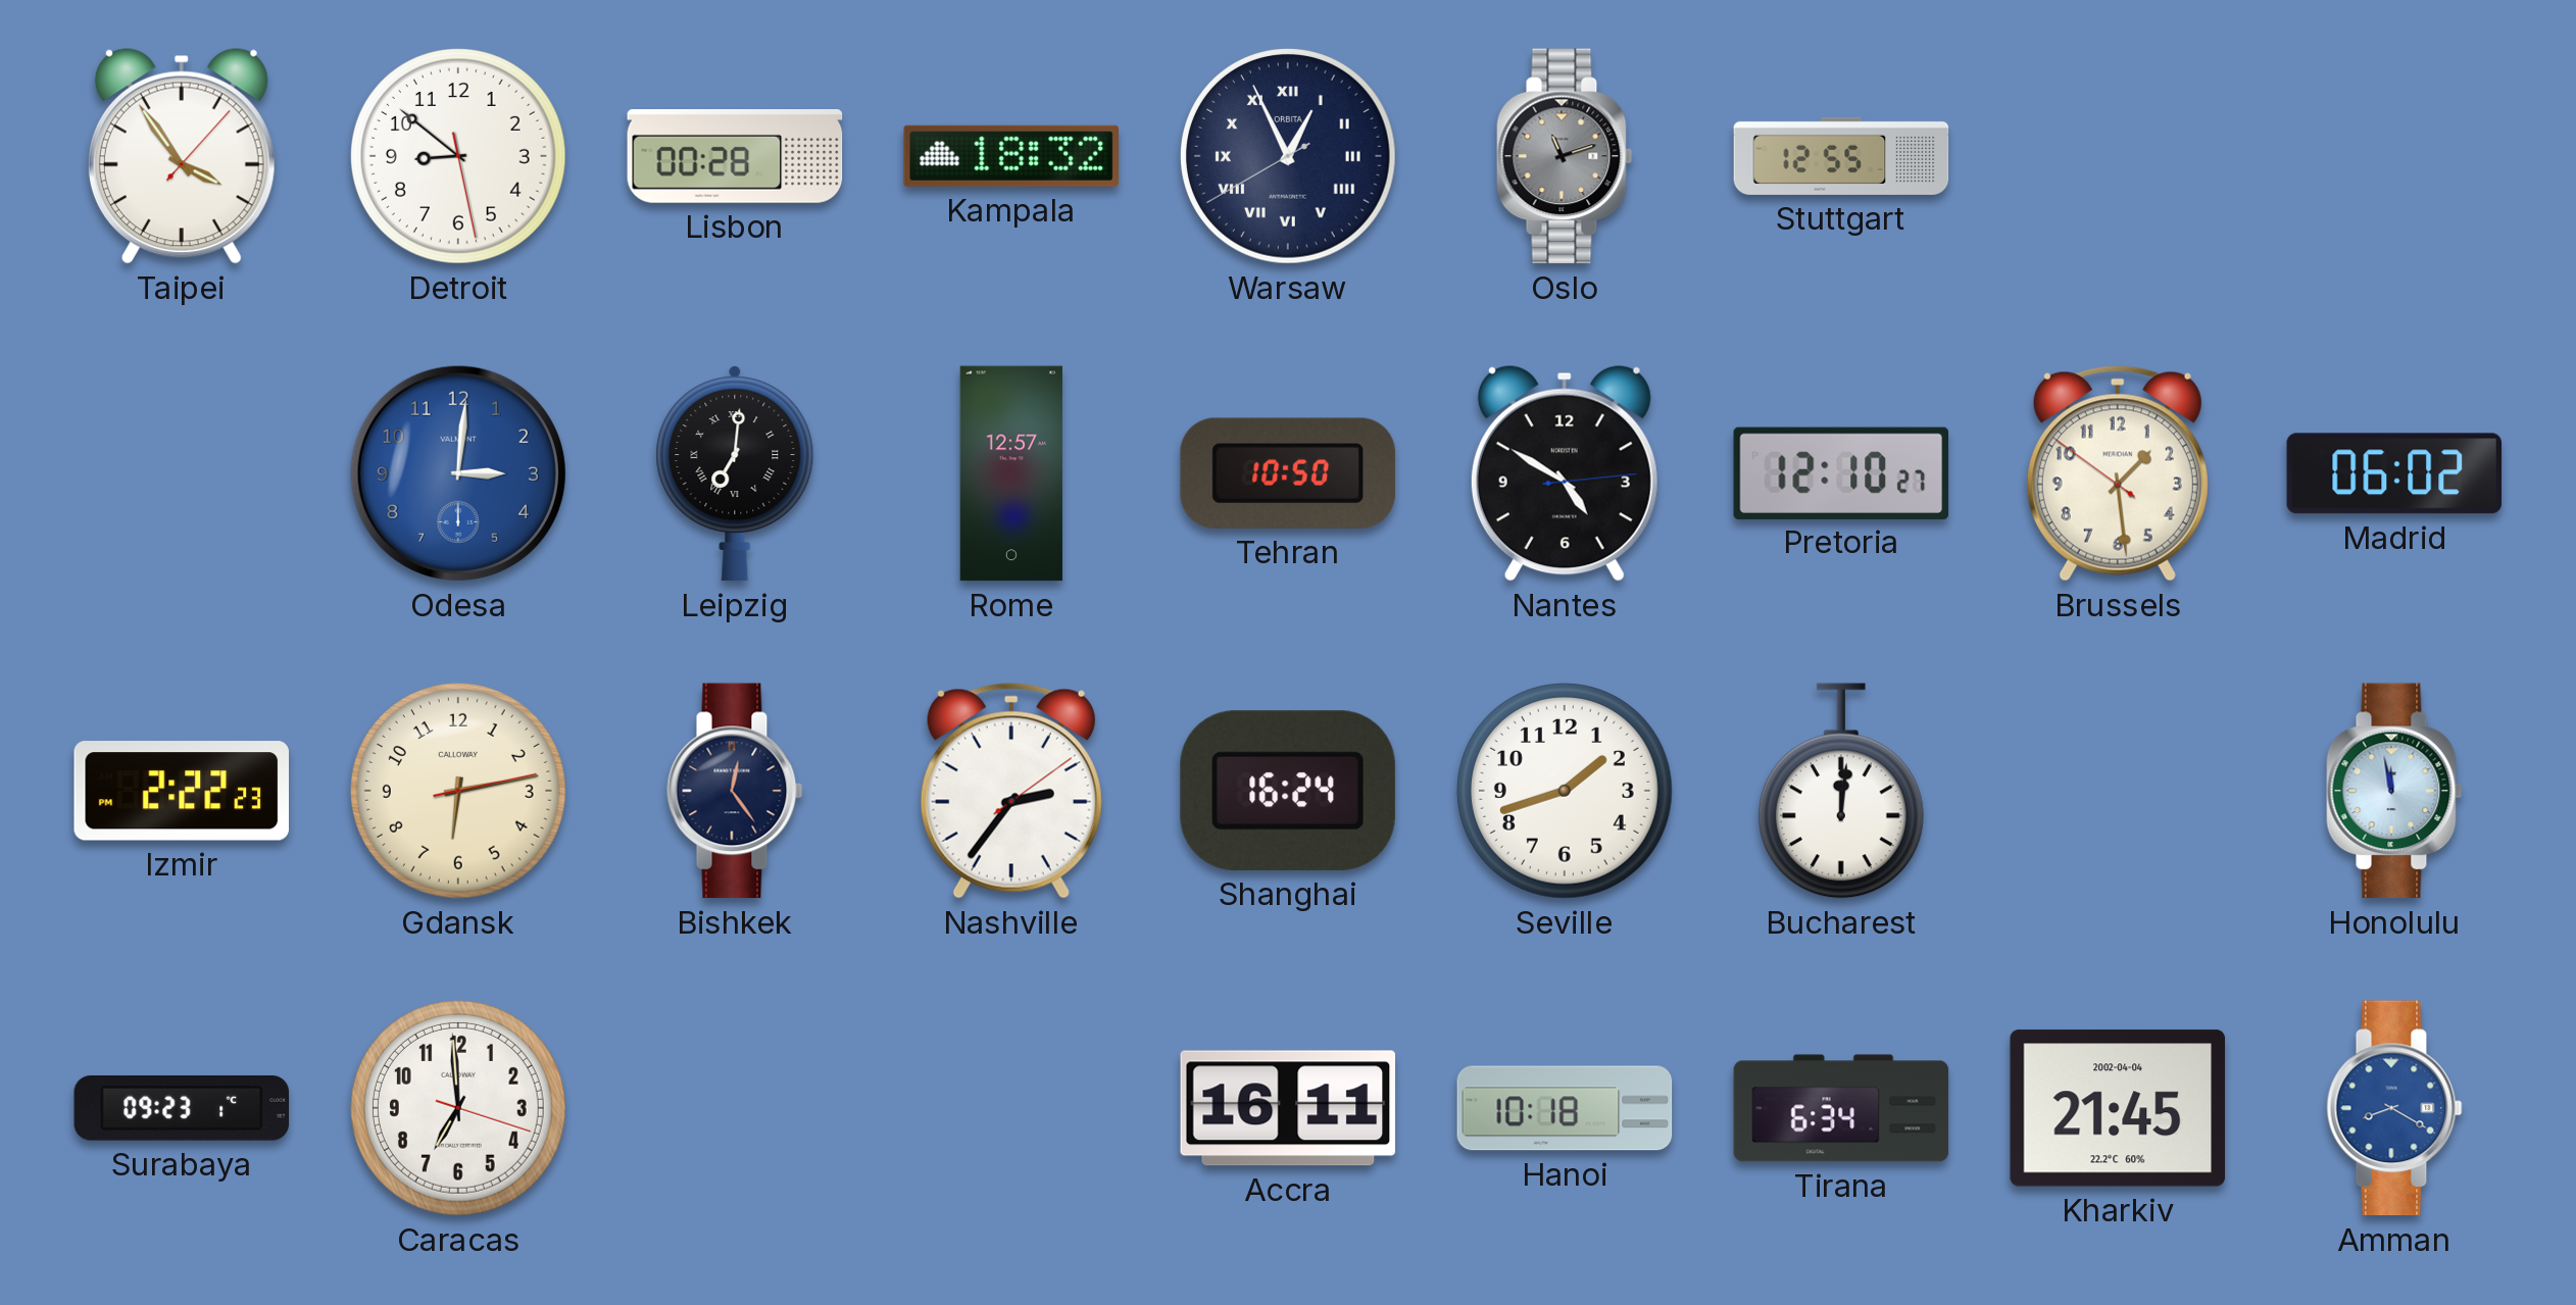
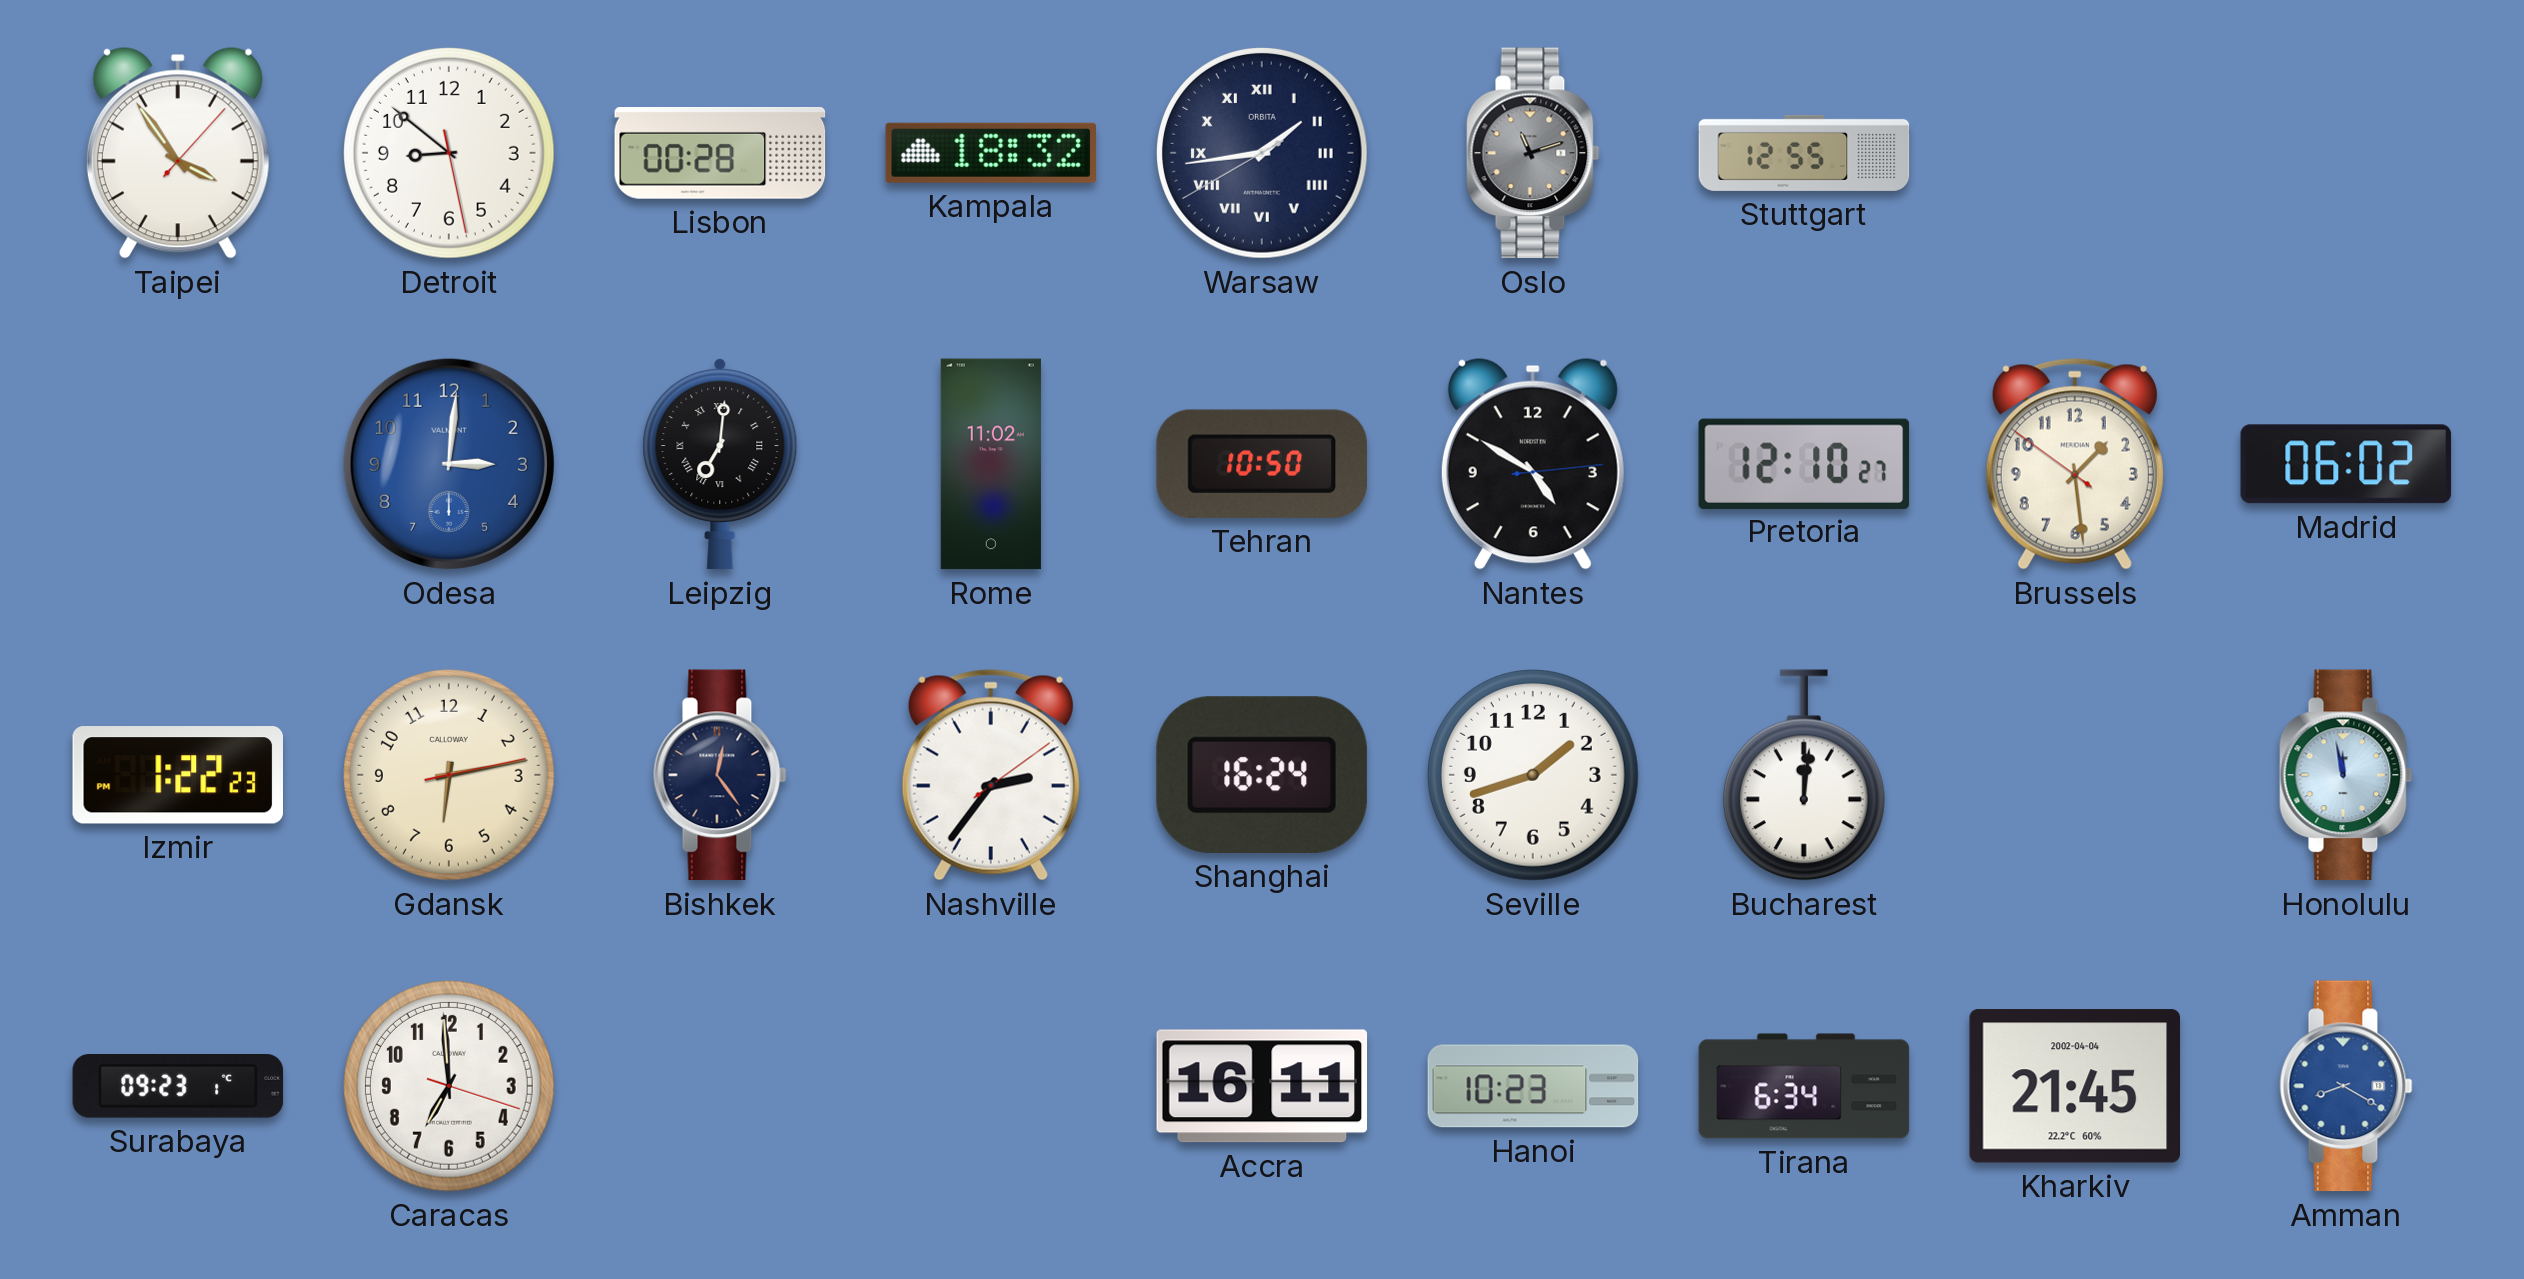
Warsaw: 12:55 -> 1:43
Rome: 12:57 -> 11:02
Izmir: 2:22 -> 1:22
Hanoi: 10:18 -> 10:23
